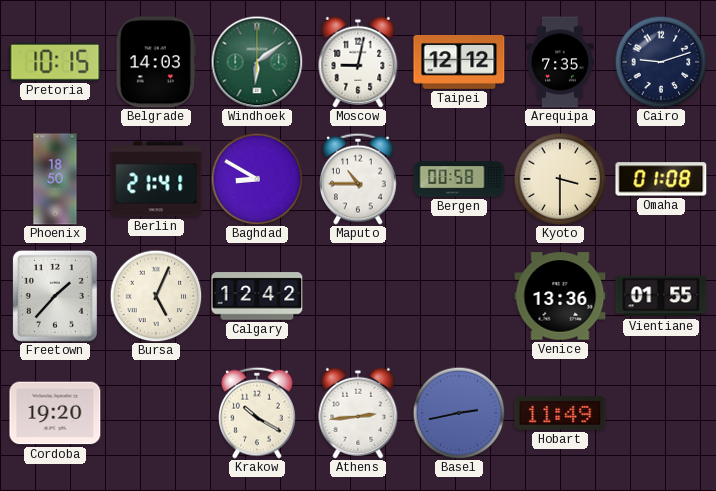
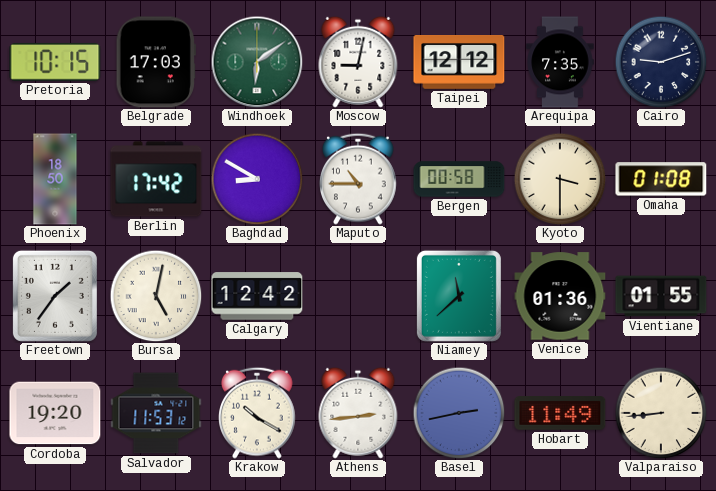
Belgrade: 14:03 -> 17:03
Berlin: 21:41 -> 17:42
Freetown: 1:37 -> 1:36
Bursa: 5:04 -> 5:02
Niamey: none -> 11:38
Venice: 13:36 -> 01:36
Salvador: none -> 11:53
Valparaiso: none -> 8:44
